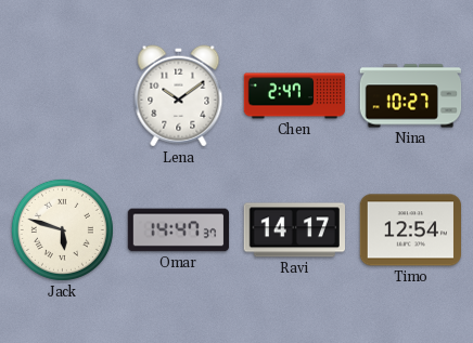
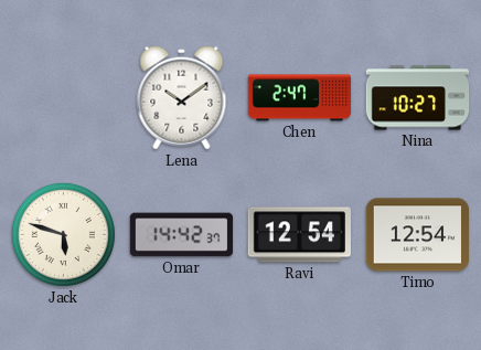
Omar: 14:47 -> 14:42
Ravi: 14:17 -> 12:54
